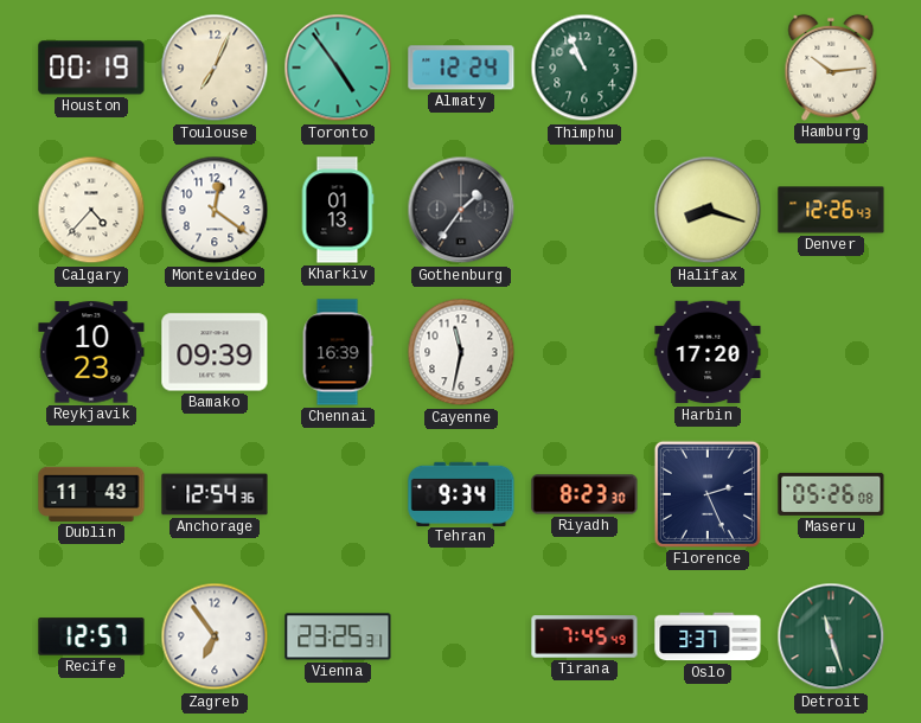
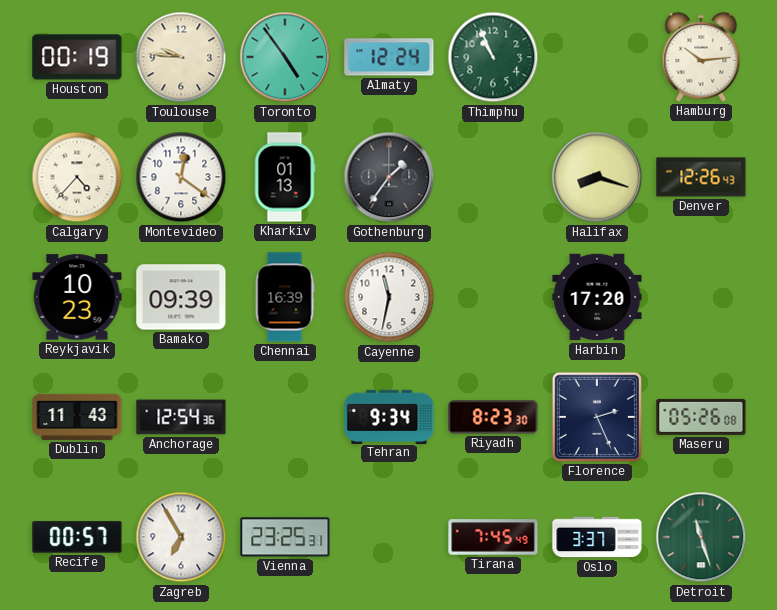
Toulouse: 7:04 -> 9:46
Recife: 12:57 -> 00:57
Zagreb: 6:54 -> 6:55
